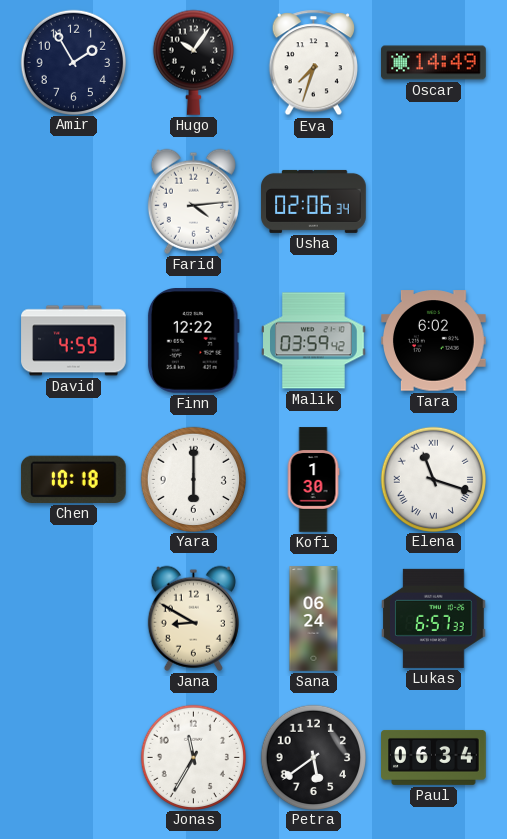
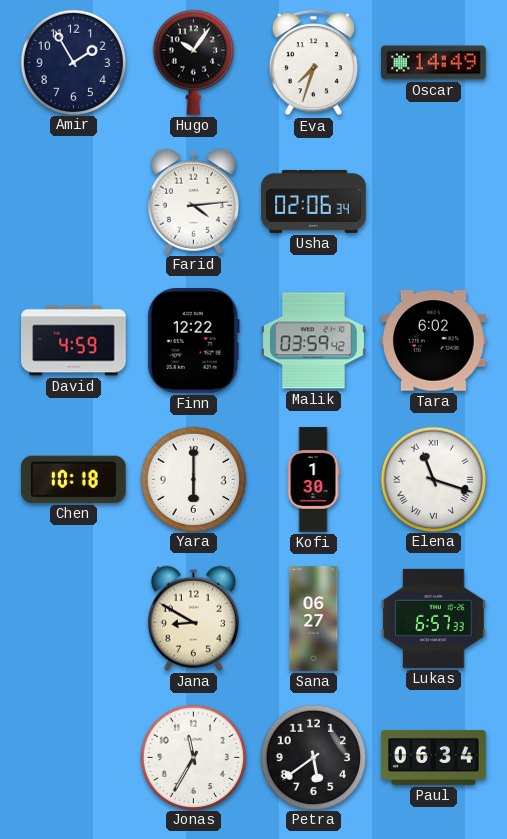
Sana: 06:24 -> 06:27
